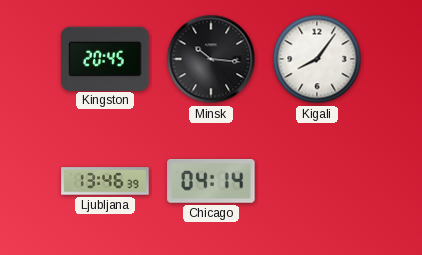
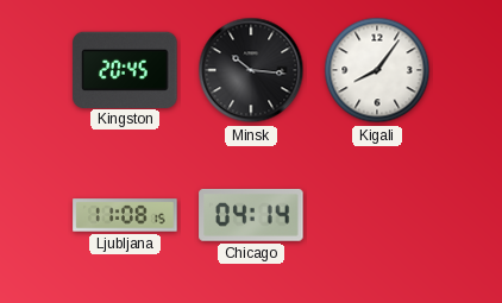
Ljubljana: 13:46 -> 11:08
